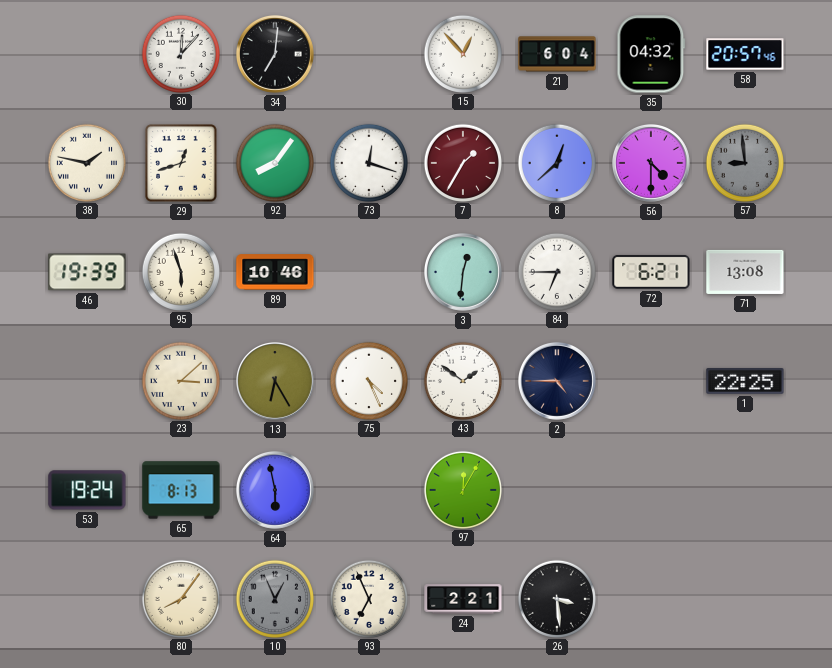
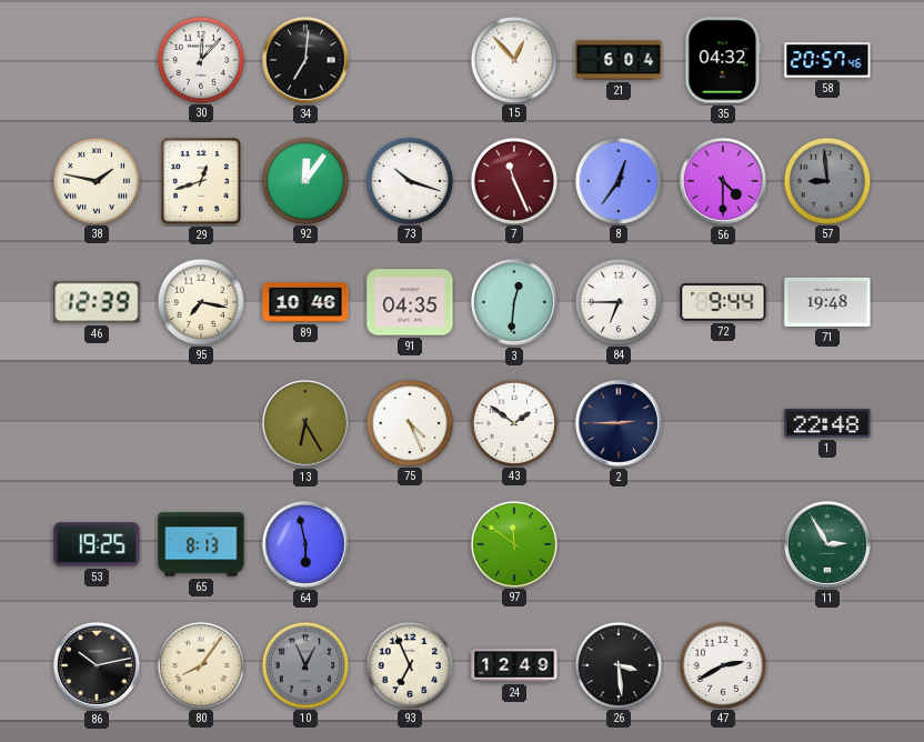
92: 8:06 -> 12:06
73: 12:18 -> 10:18
7: 1:35 -> 11:26
8: 12:38 -> 12:36
46: 19:39 -> 12:39
95: 5:57 -> 7:17
91: none -> 04:35
72: 6:21 -> 9:44
71: 13:08 -> 19:48
23: 3:08 -> none
2: 4:45 -> 2:45
1: 22:25 -> 22:48
53: 19:24 -> 19:25
97: 12:05 -> 11:51
11: none -> 2:55
86: none -> 10:13
24: 2:21 -> 12:49
47: none -> 2:40
